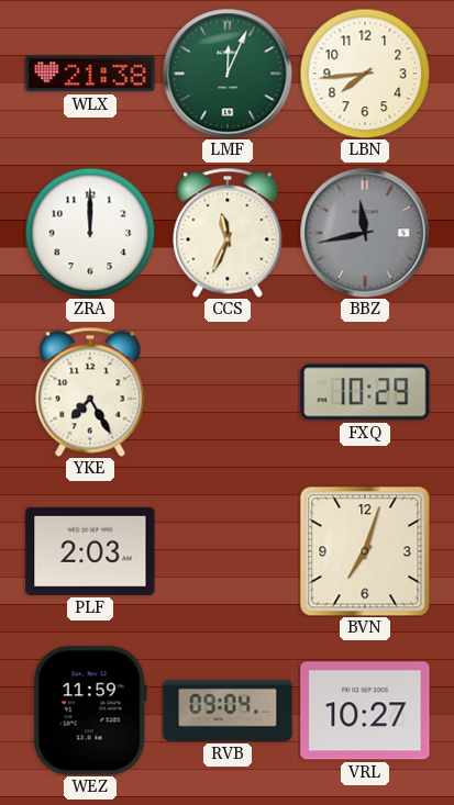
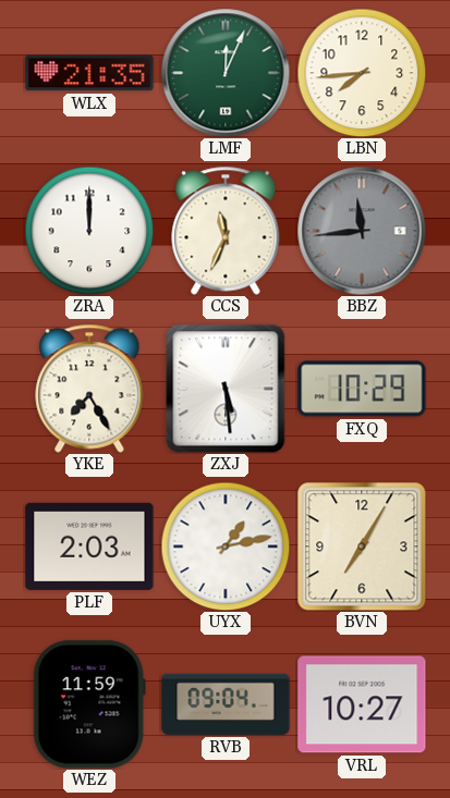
WLX: 21:38 -> 21:35
BBZ: 11:43 -> 11:44
ZXJ: none -> 5:29
UYX: none -> 1:13
BVN: 7:03 -> 7:05
